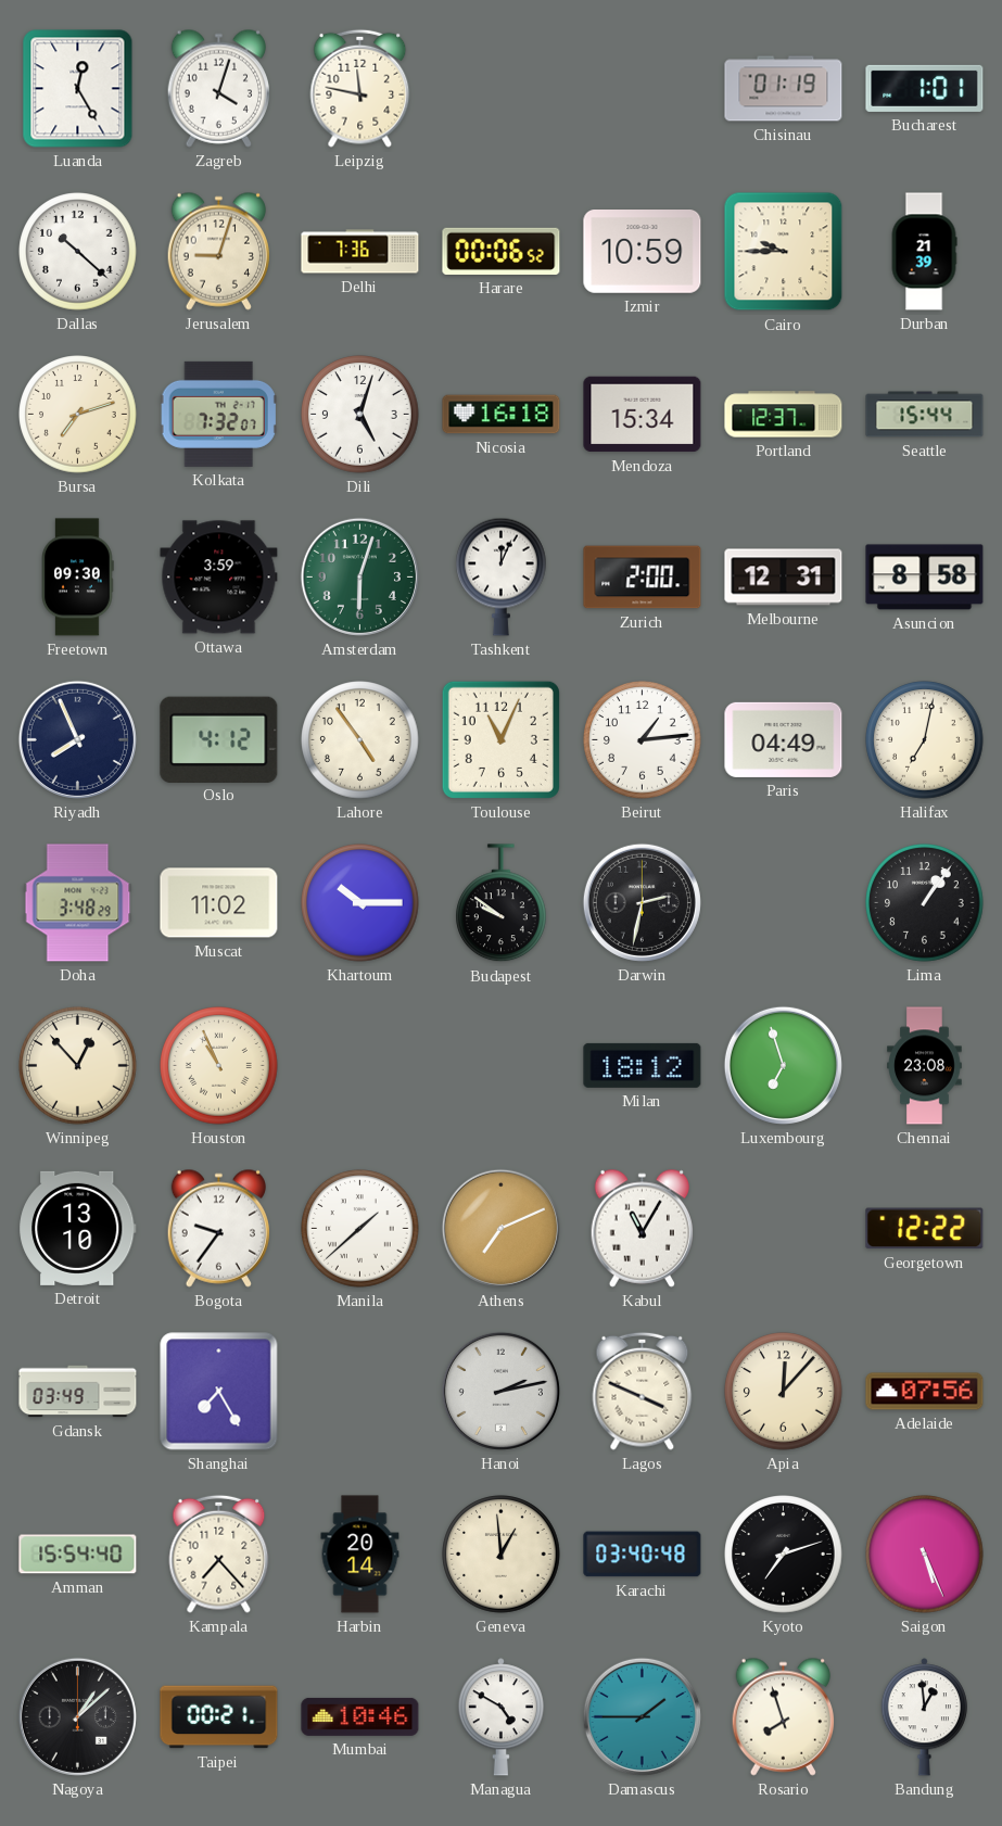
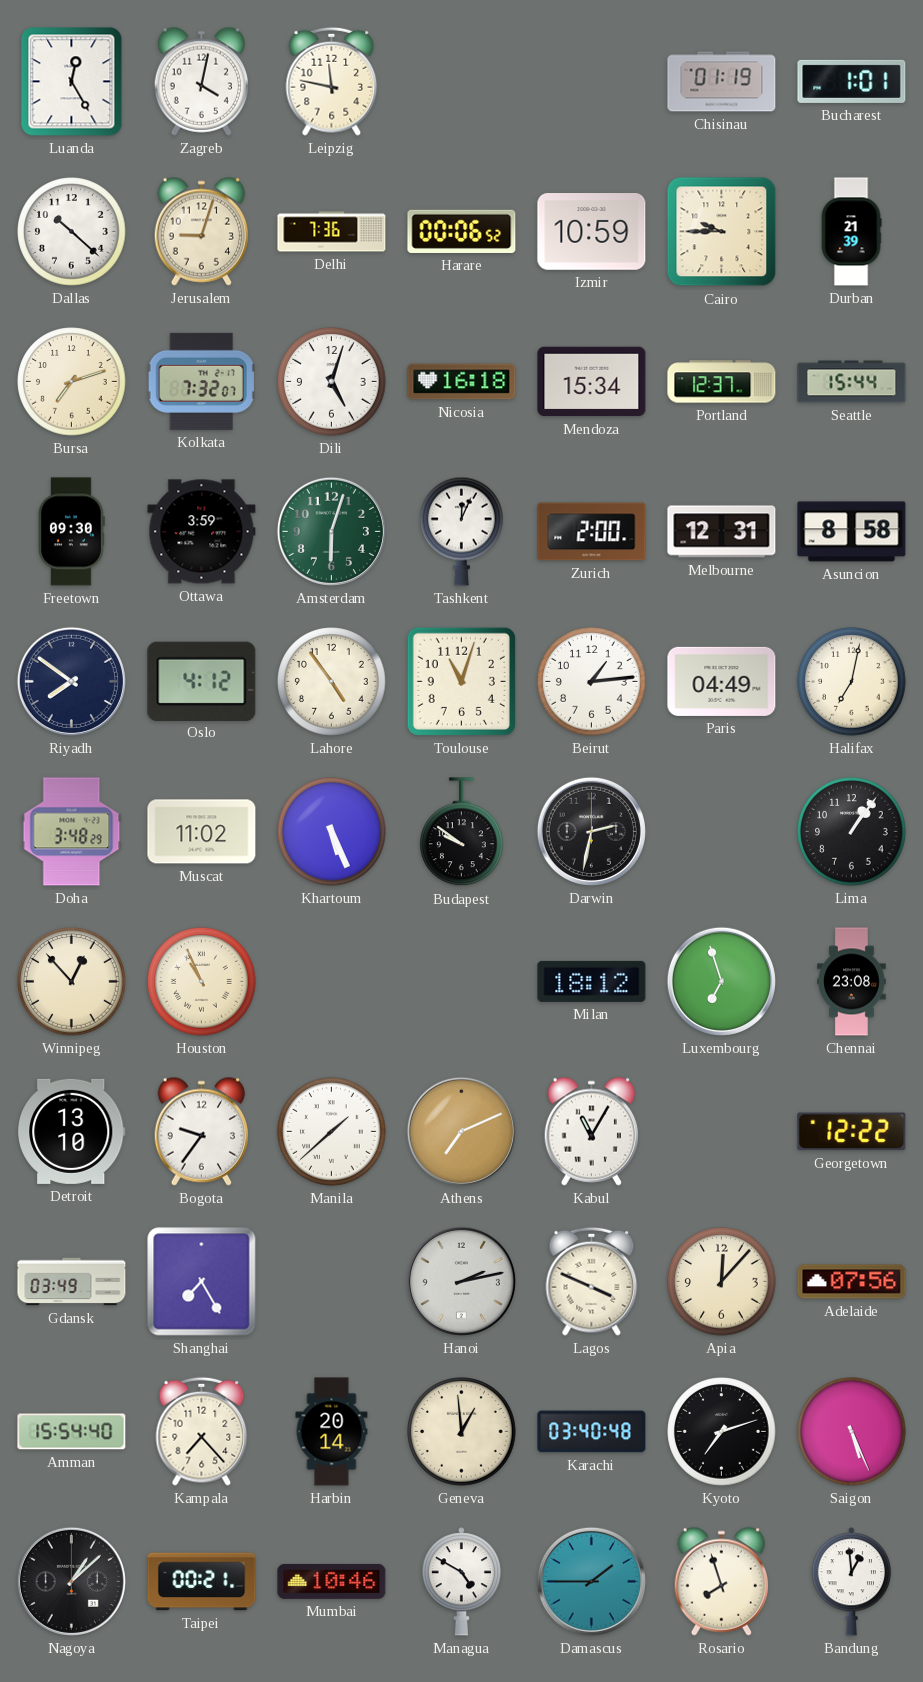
Zagreb: 4:03 -> 4:02
Riyadh: 7:56 -> 7:51
Toulouse: 11:04 -> 11:03
Khartoum: 10:15 -> 5:26
